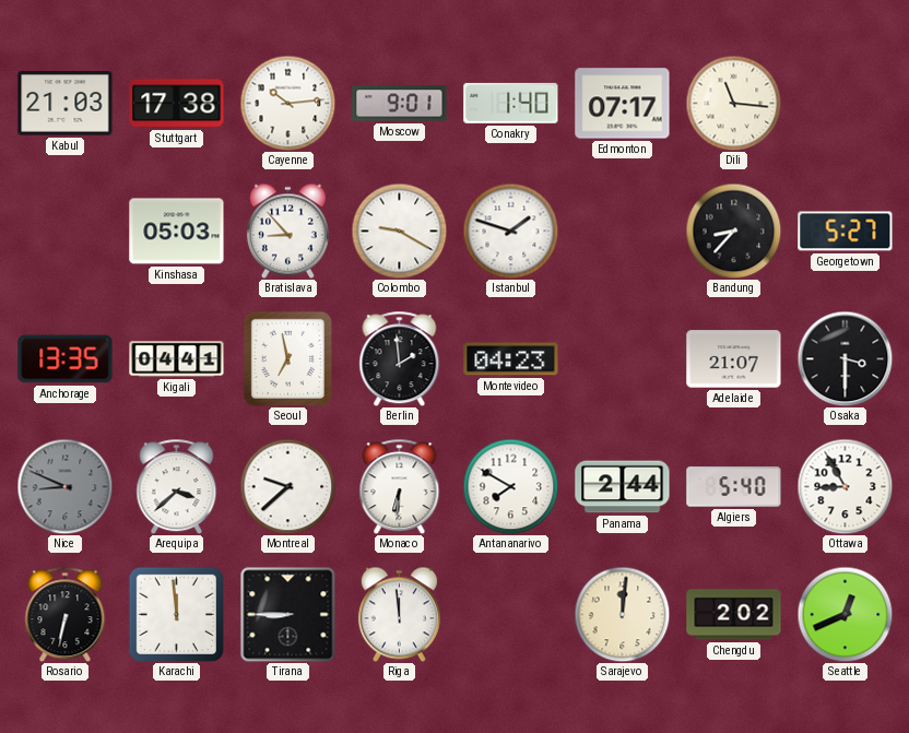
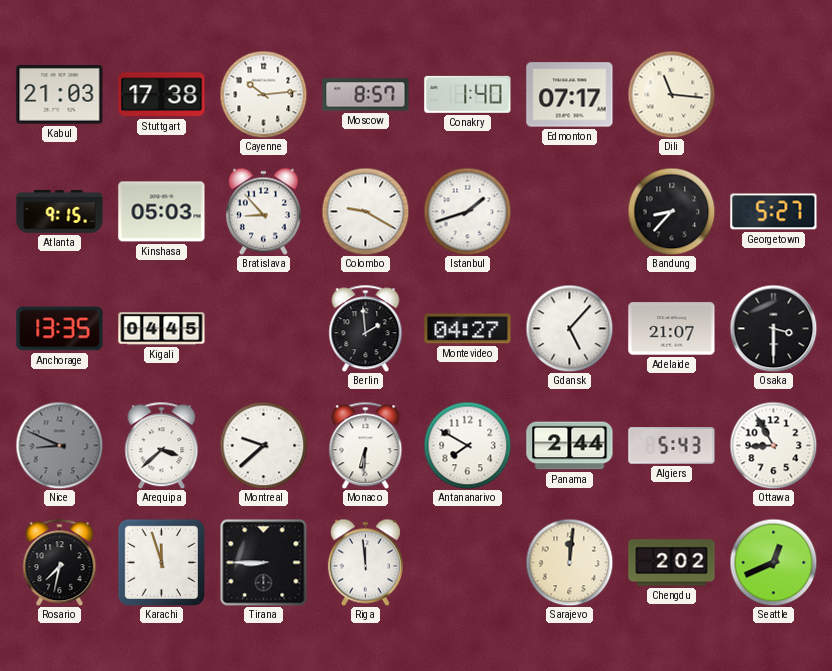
Moscow: 9:01 -> 8:57
Atlanta: none -> 9:15
Istanbul: 1:48 -> 1:42
Kigali: 04:41 -> 04:45
Seoul: 6:58 -> none
Montevideo: 04:23 -> 04:27
Gdansk: none -> 5:07
Algiers: 5:40 -> 5:43
Rosario: 6:32 -> 7:32
Karachi: 11:59 -> 11:57
